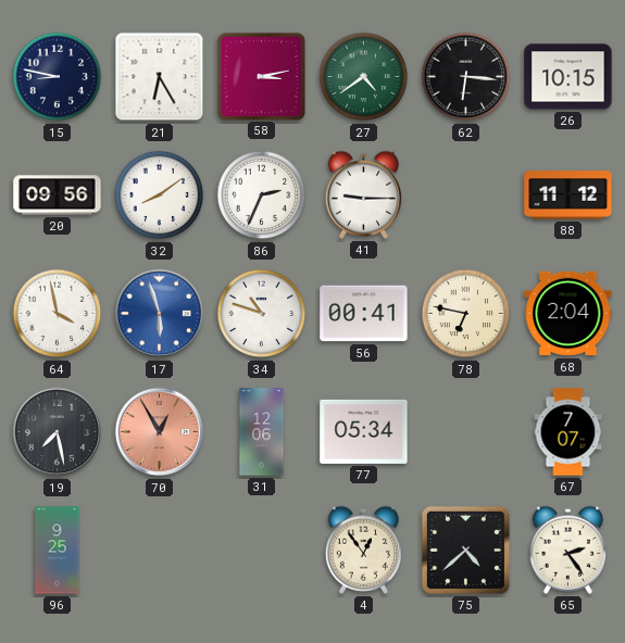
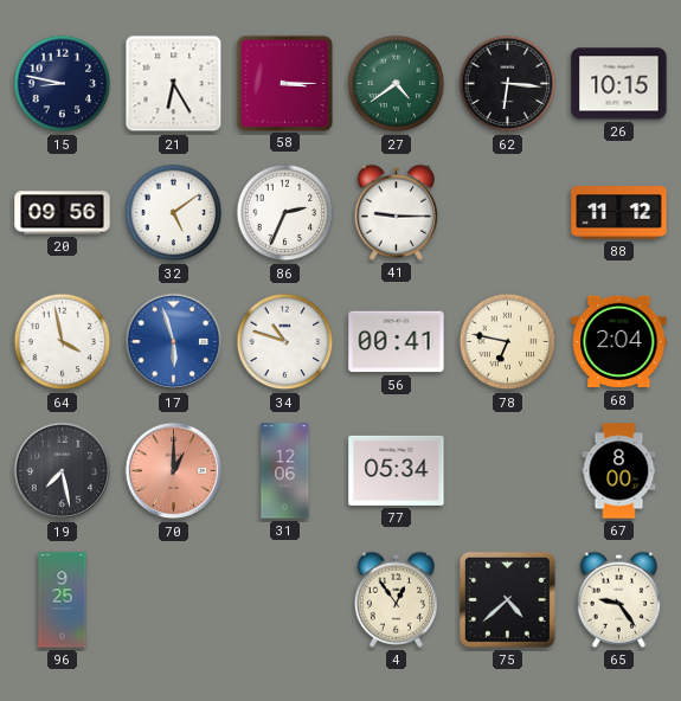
58: 3:13 -> 3:15
32: 8:09 -> 5:09
70: 12:55 -> 1:00
67: 7:07 -> 8:00
65: 2:24 -> 9:24
